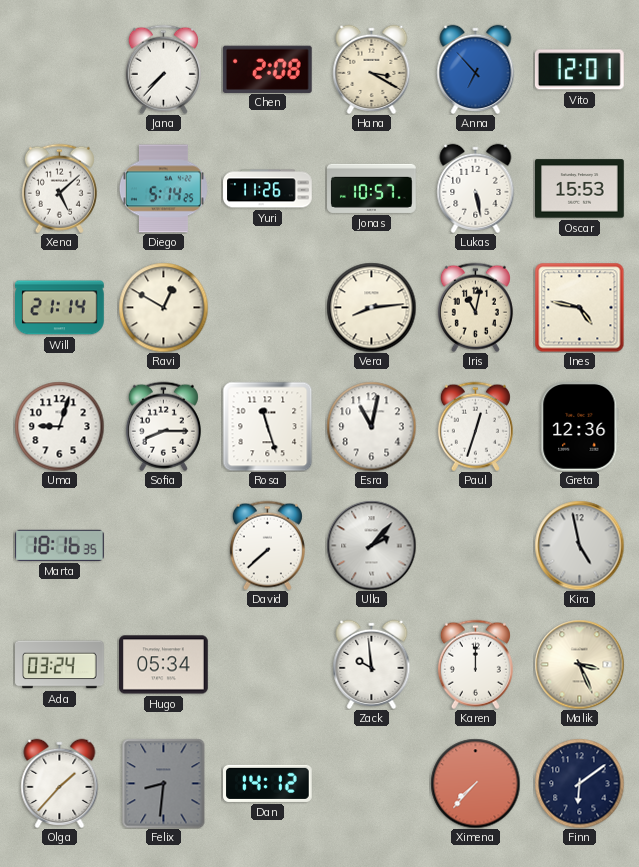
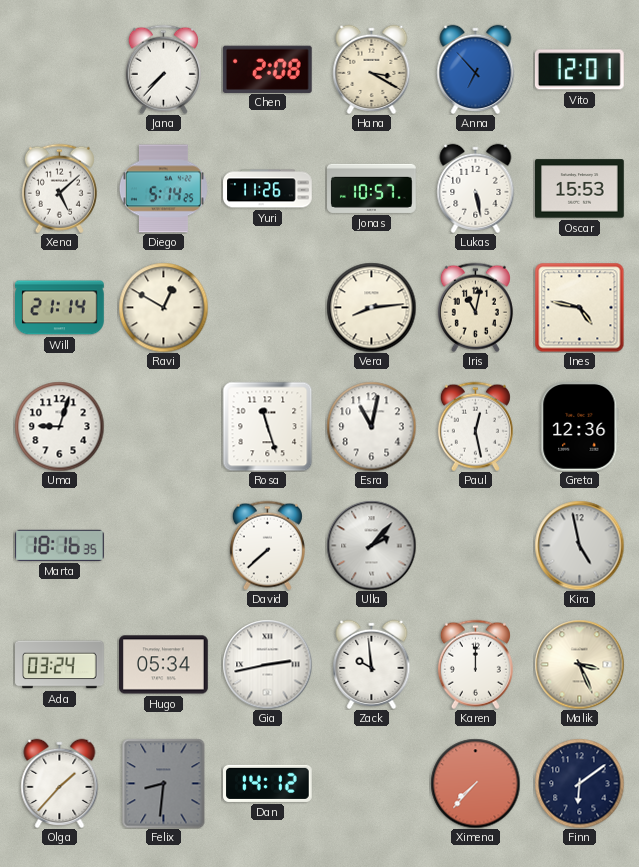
Sofia: 8:15 -> none
Paul: 12:33 -> 12:28
Gia: none -> 2:43
